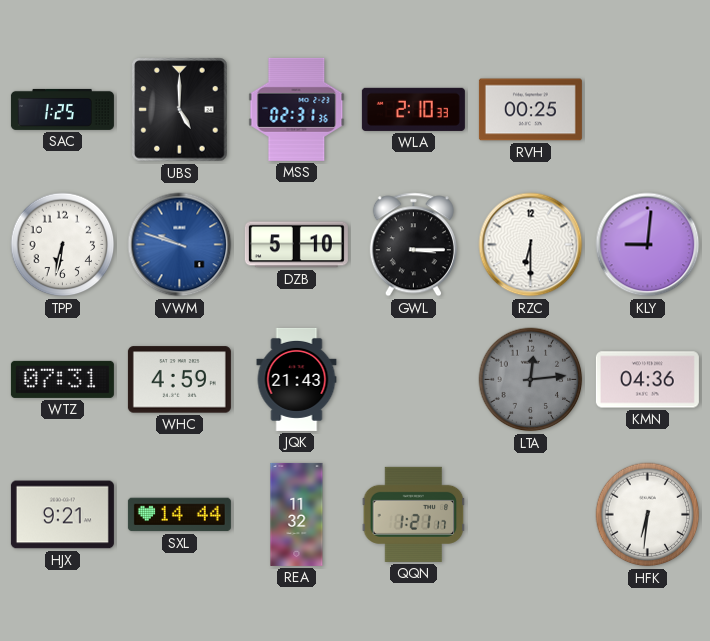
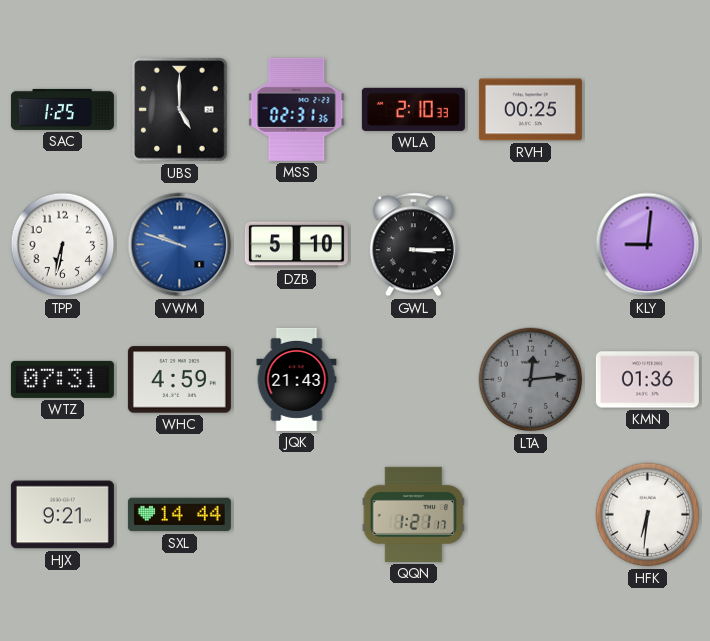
RZC: 6:30 -> none
KMN: 04:36 -> 01:36
REA: 11:32 -> none
